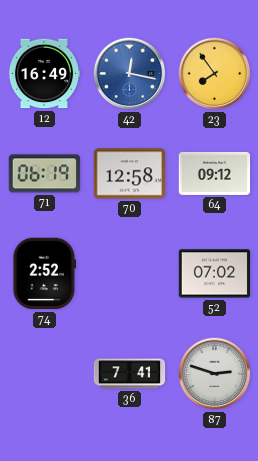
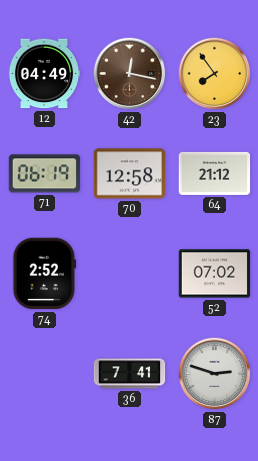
12: 16:49 -> 04:49
42 dial: blue -> brown
64: 09:12 -> 21:12
